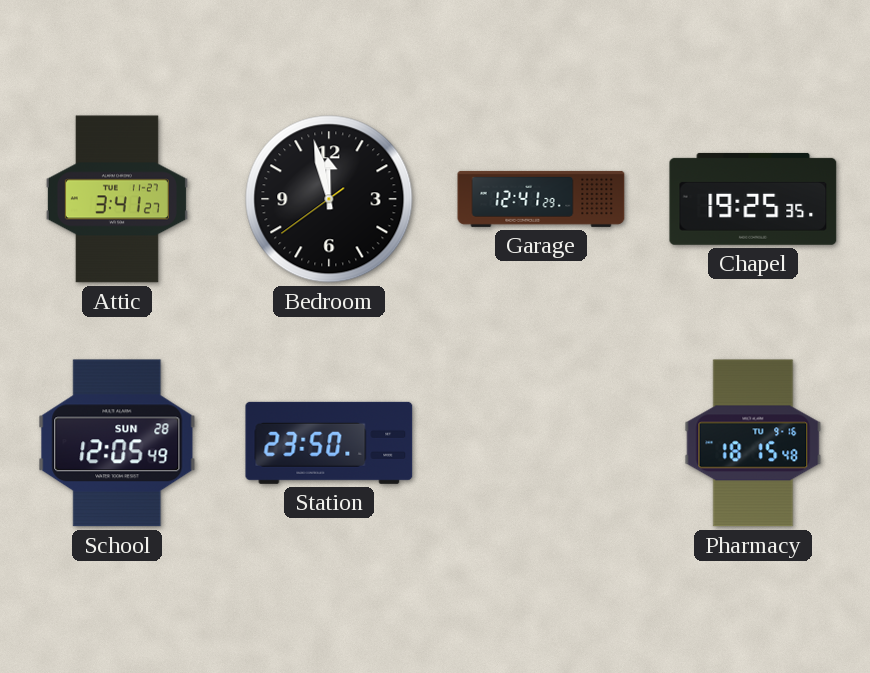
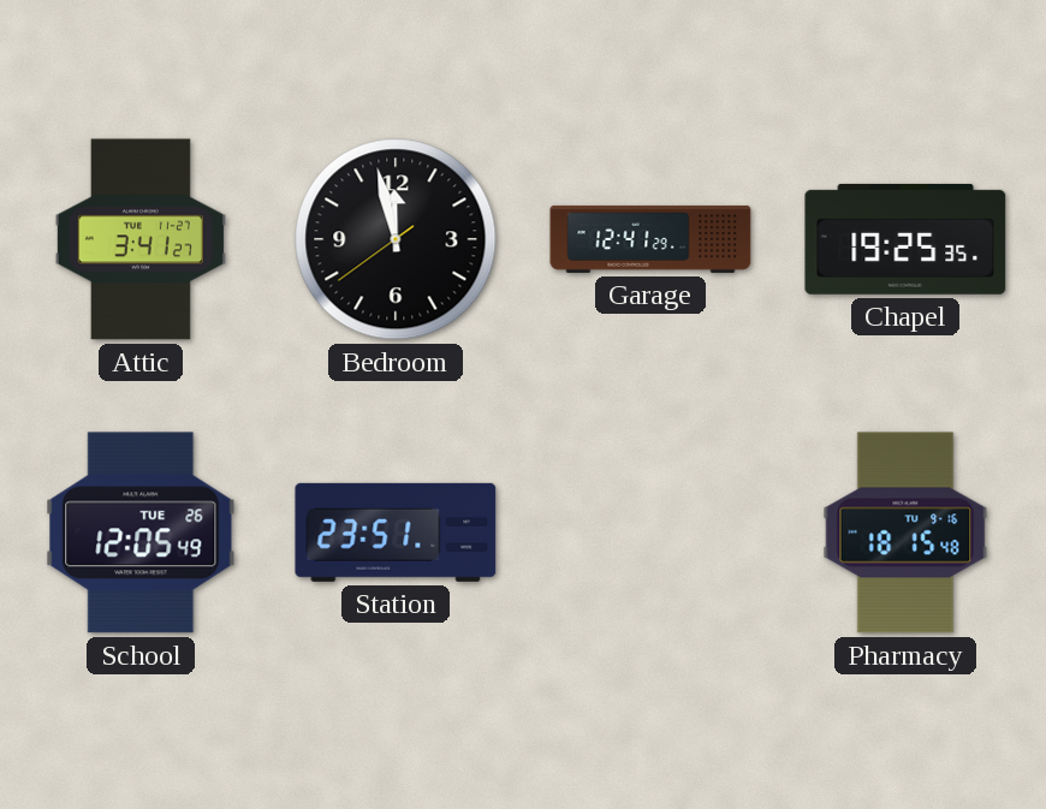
School date: SUN 28 -> TUE 26
Station: 23:50 -> 23:51
